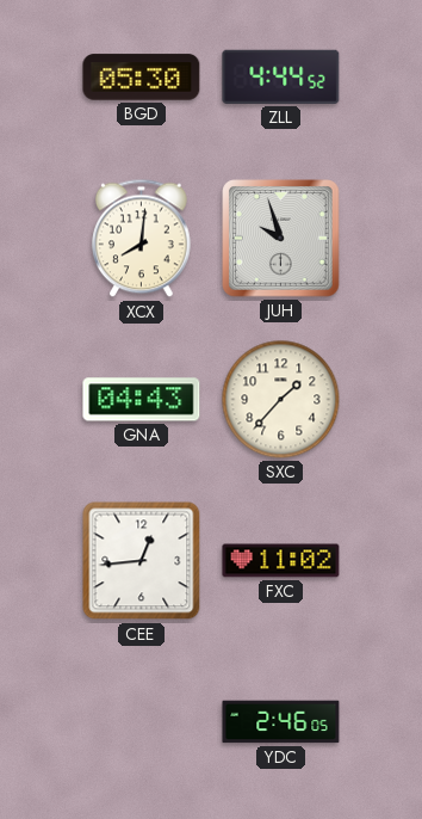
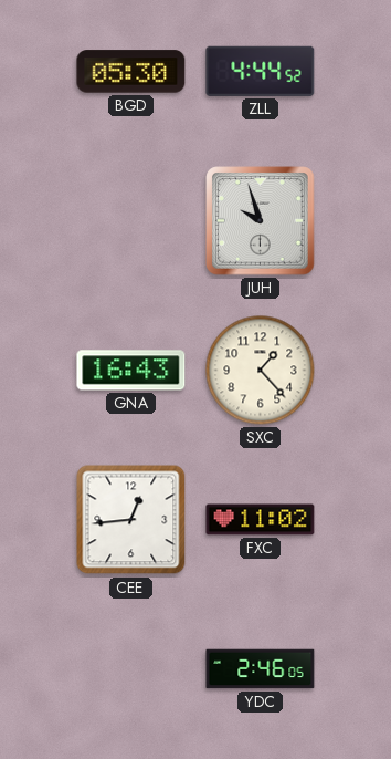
XCX: 8:01 -> none
GNA: 04:43 -> 16:43
SXC: 1:37 -> 1:23
